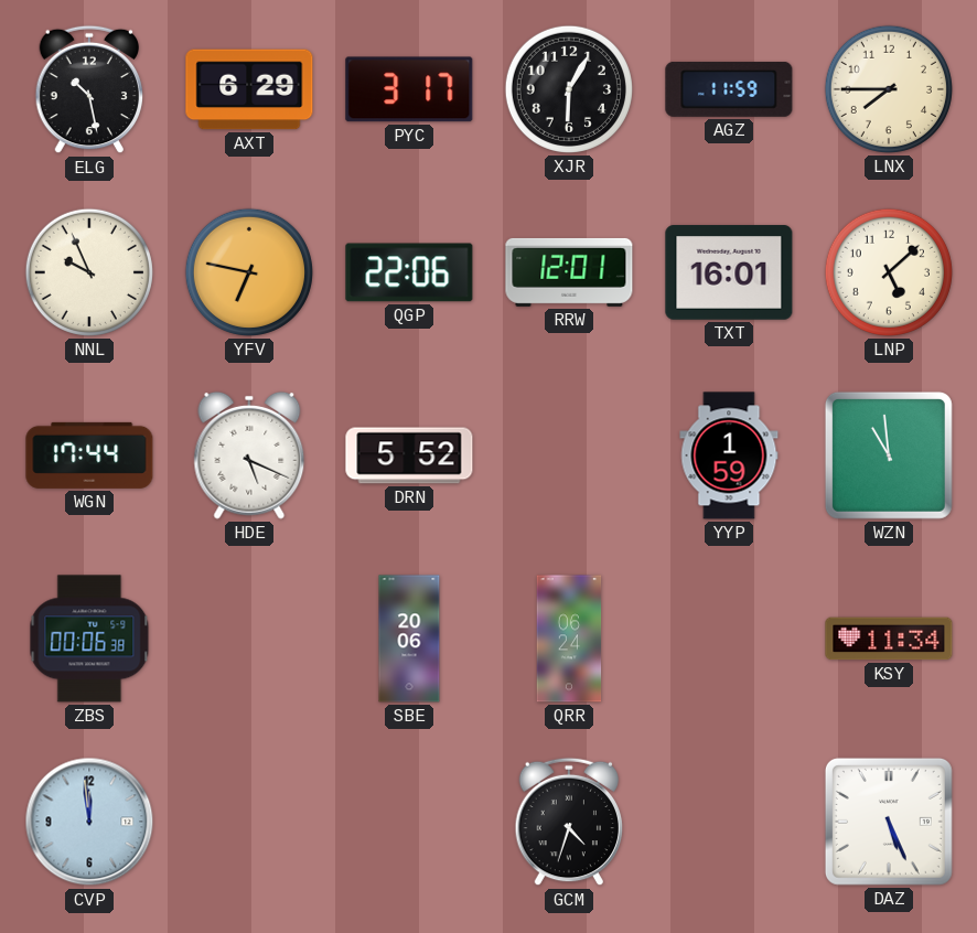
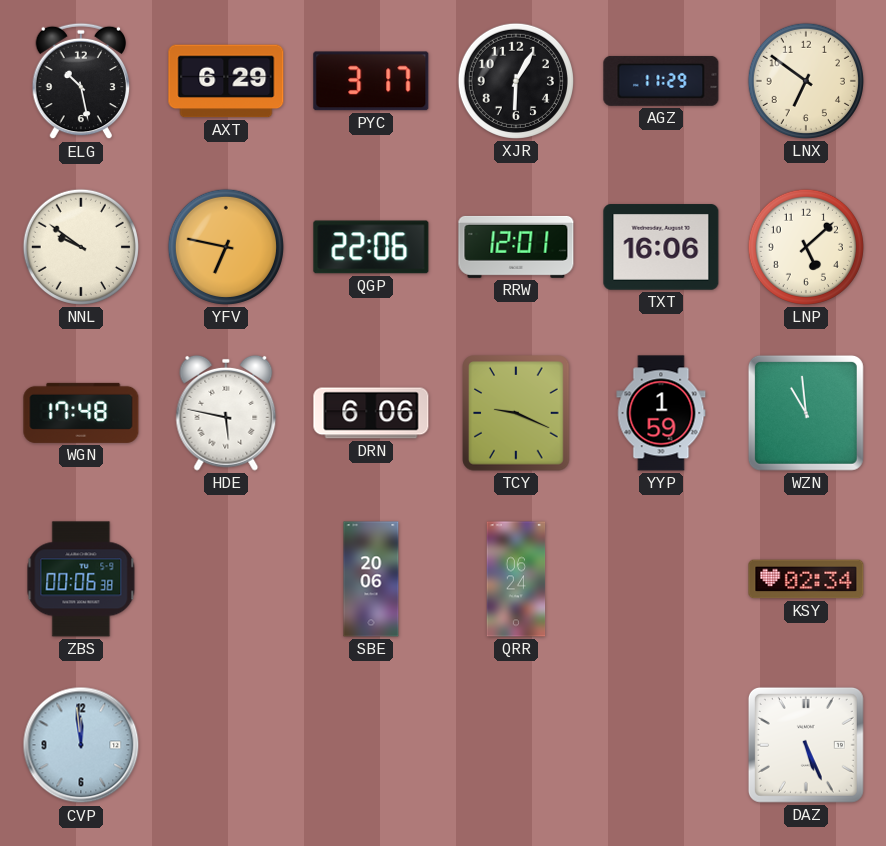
AGZ: 11:59 -> 11:29
LNX: 7:45 -> 6:51
NNL: 9:56 -> 9:51
TXT: 16:01 -> 16:06
WGN: 17:44 -> 17:48
HDE: 5:19 -> 5:47
DRN: 5:52 -> 6:06
TCY: none -> 9:19
KSY: 11:34 -> 02:34
GCM: 4:33 -> none
